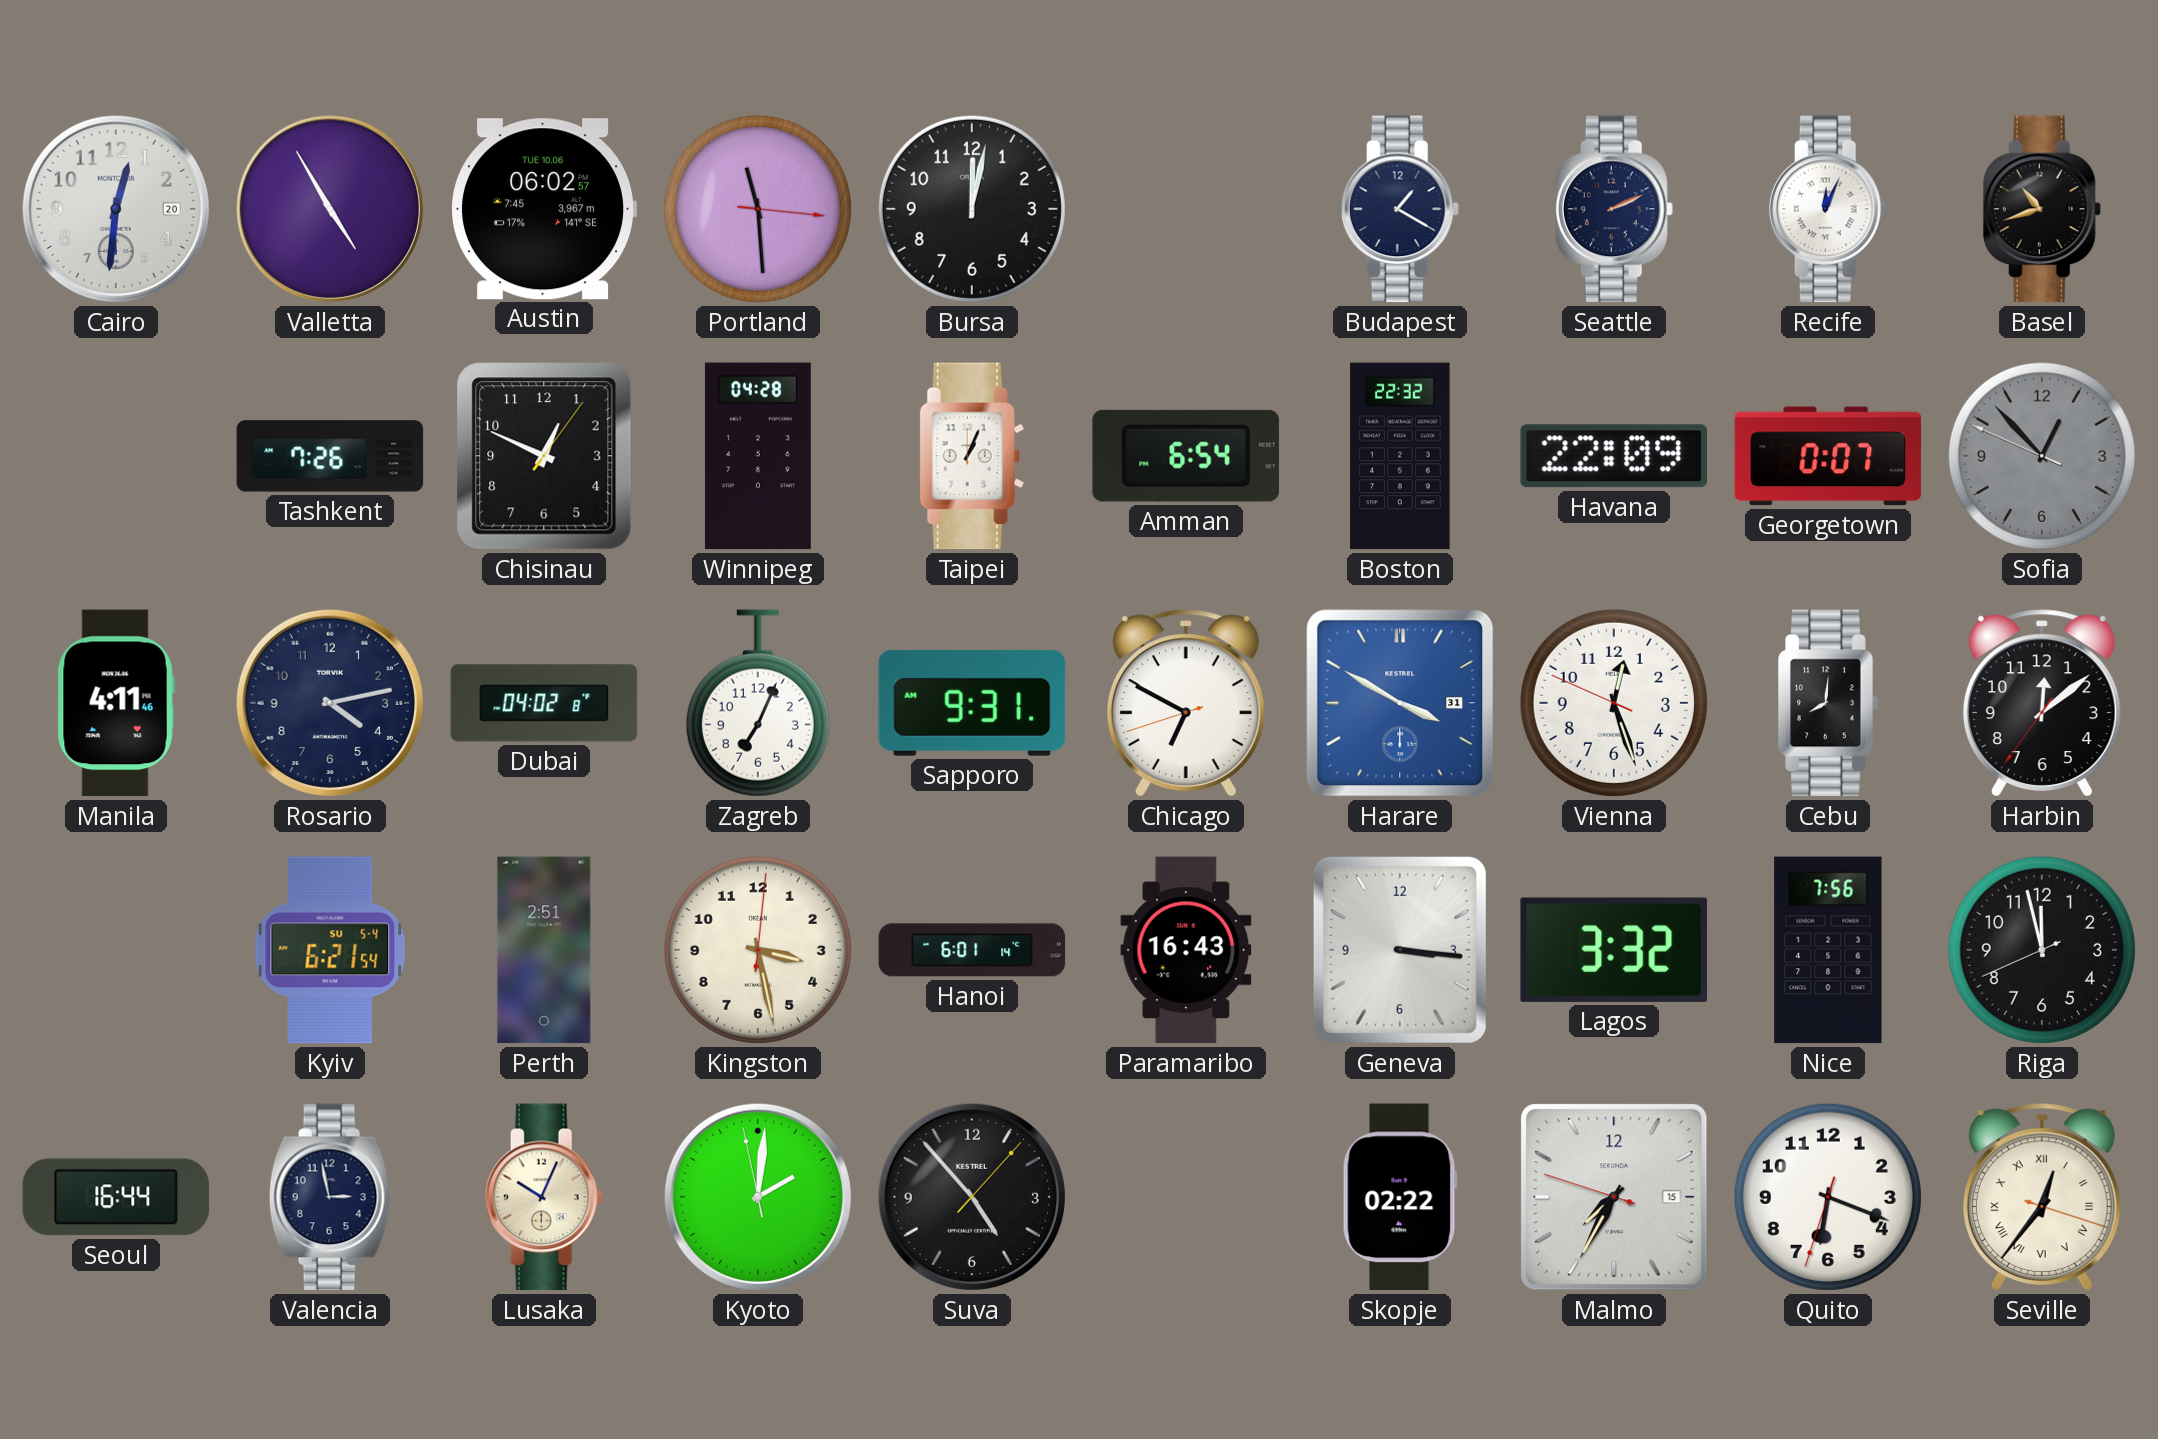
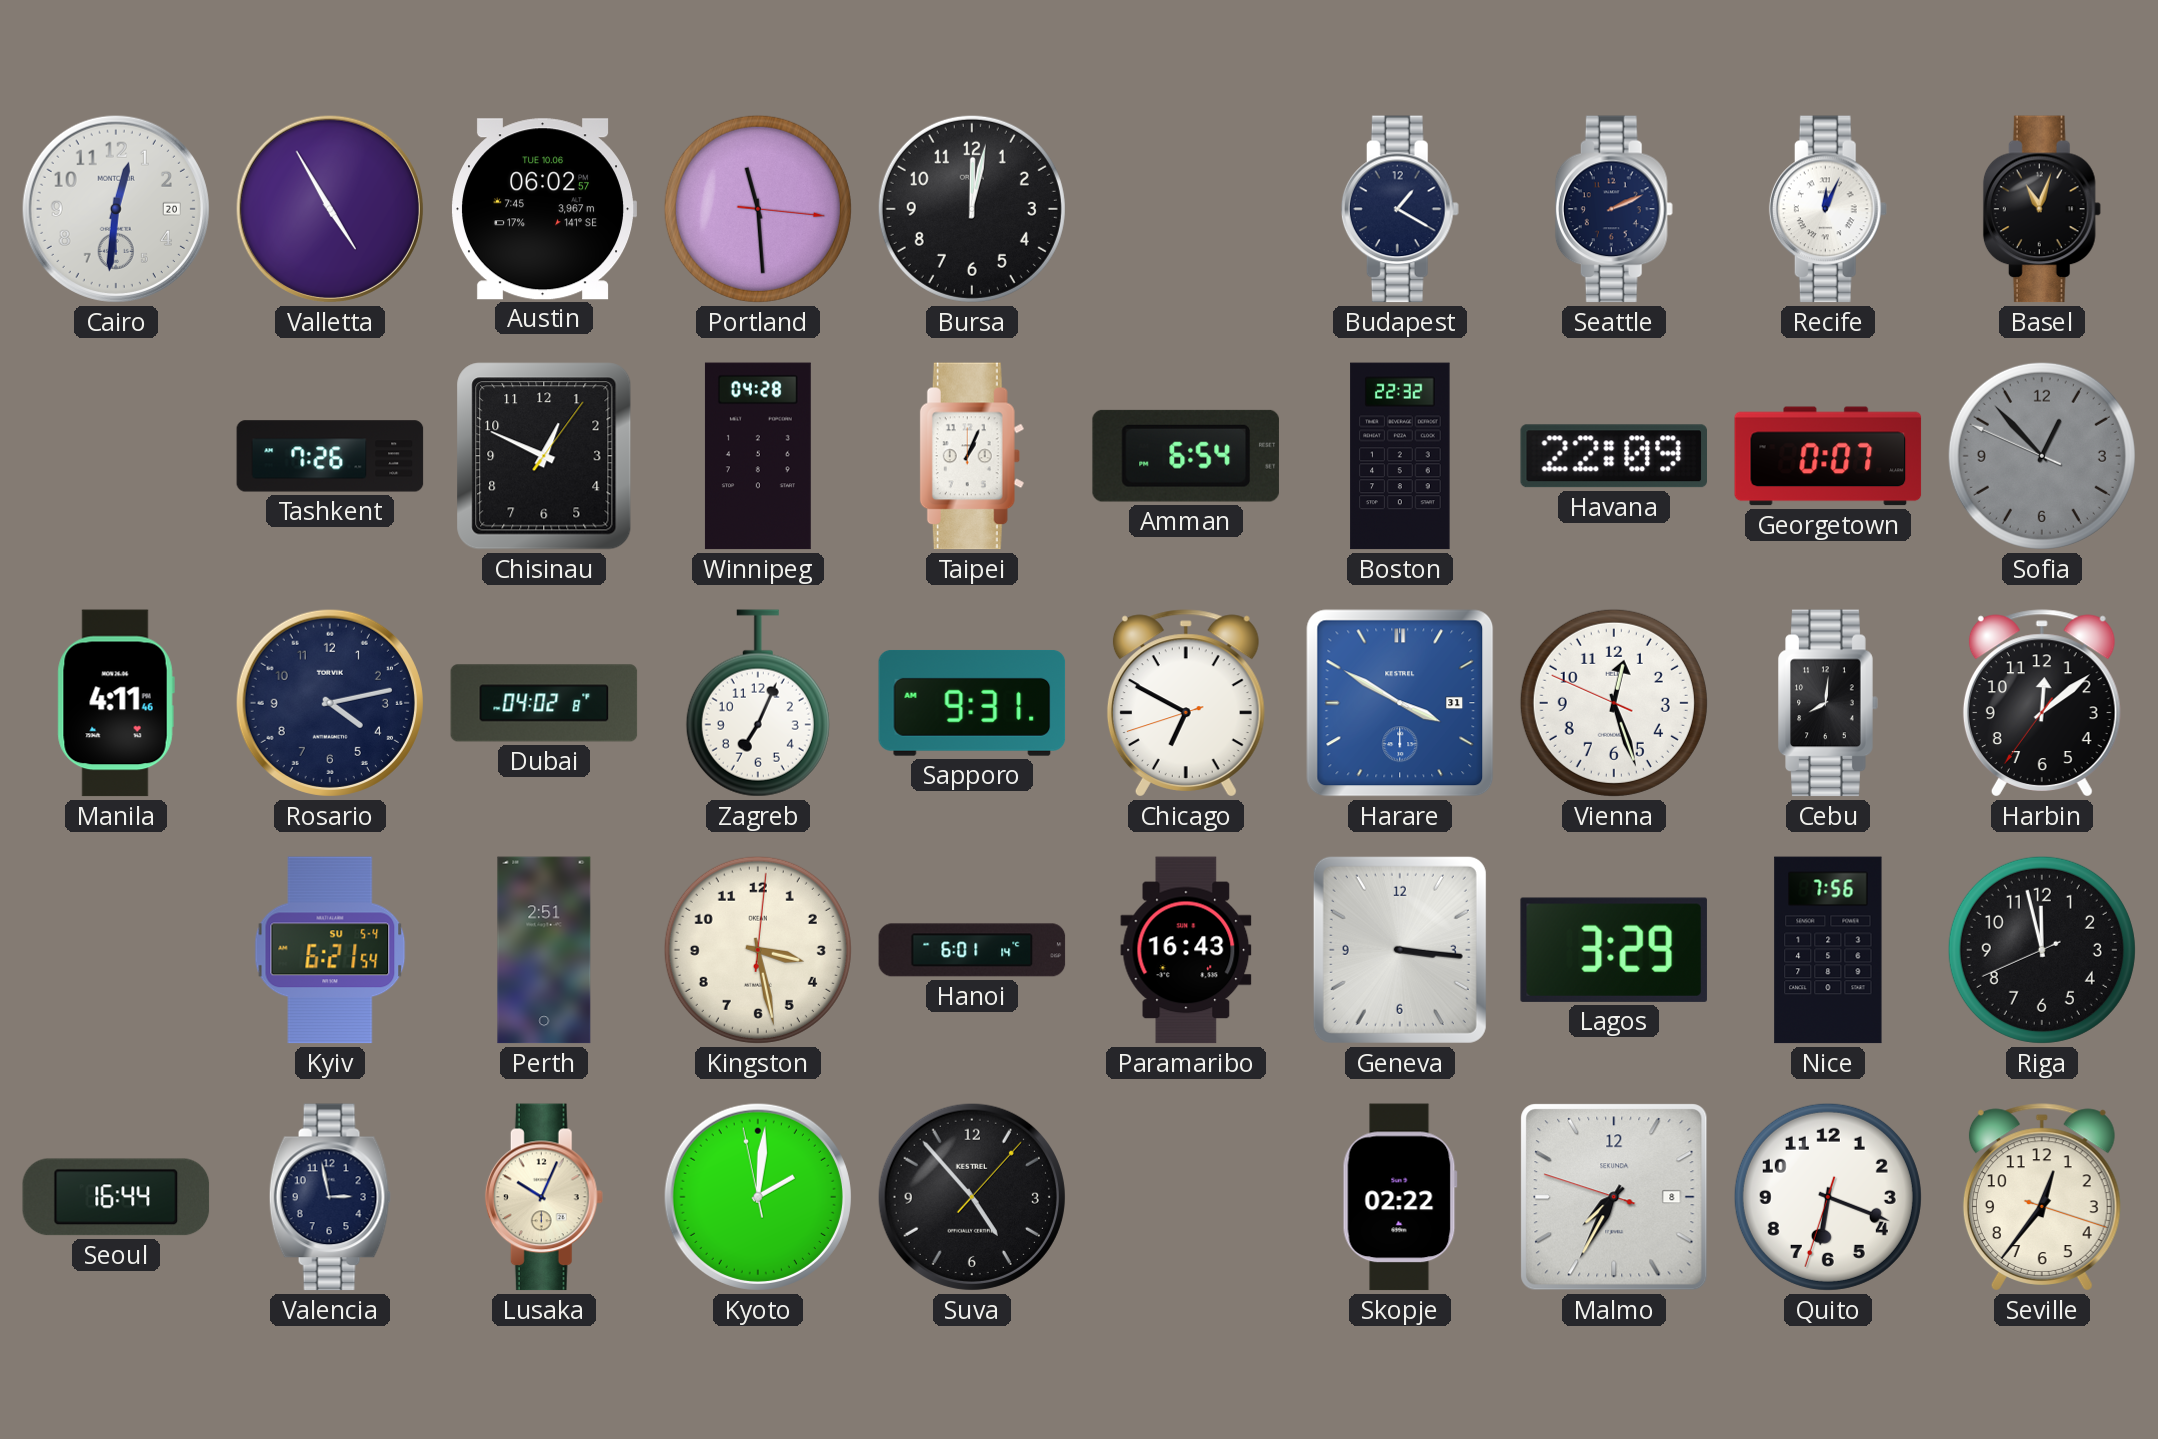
Basel: 10:42 -> 11:03
Lagos: 3:32 -> 3:29
Malmo date: 15 -> 8
Seville numerals: Roman -> Arabic
